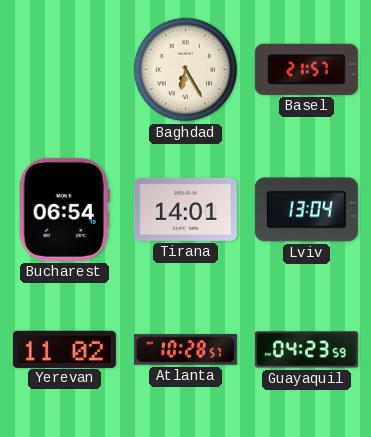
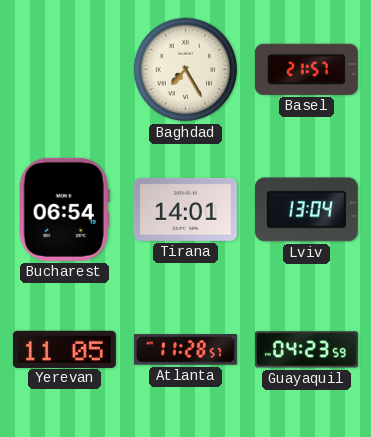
Baghdad: 6:25 -> 7:25
Yerevan: 11:02 -> 11:05
Atlanta: 10:28 -> 11:28
